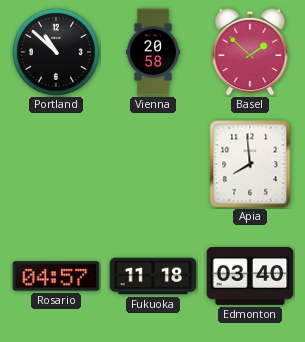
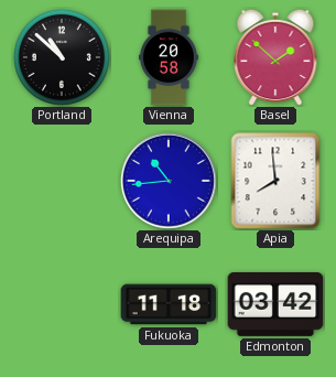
Arequipa: none -> 10:44
Rosario: 04:57 -> none
Edmonton: 03:40 -> 03:42
